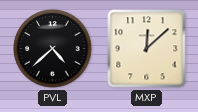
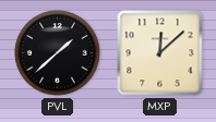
PVL: 4:38 -> 1:38
